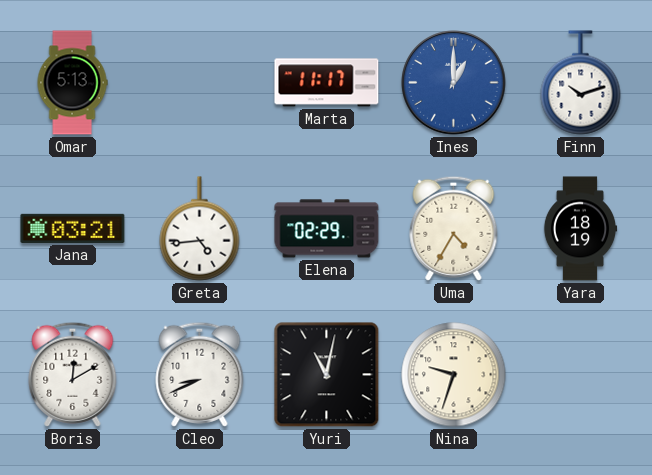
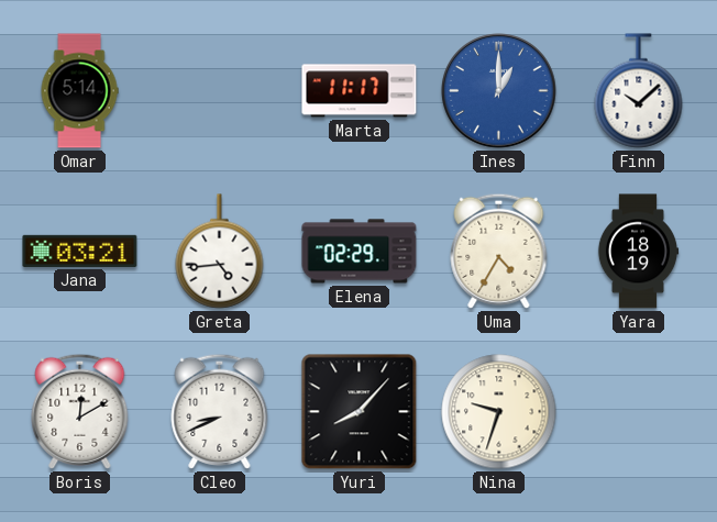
Omar: 5:13 -> 5:14
Finn: 10:12 -> 10:08
Yuri: 11:02 -> 8:07
